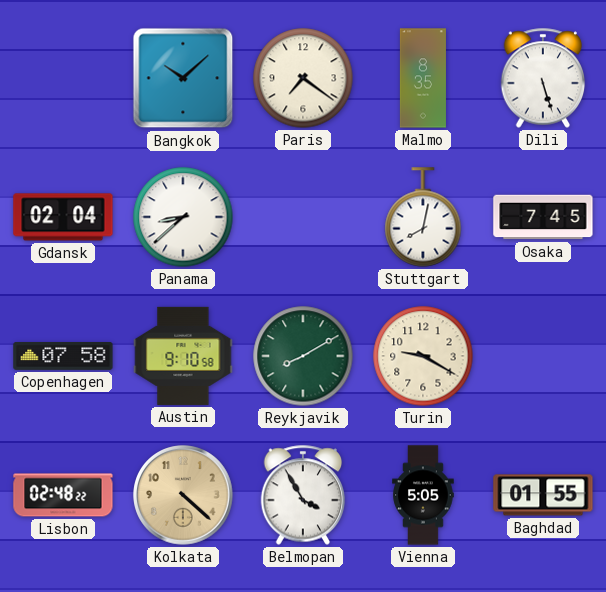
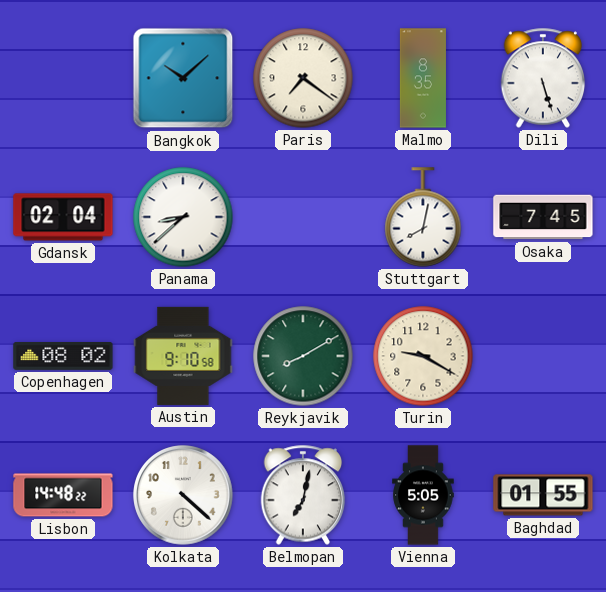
Copenhagen: 07:58 -> 08:02
Lisbon: 02:48 -> 14:48
Kolkata dial: champagne -> white
Belmopan: 3:55 -> 7:02
